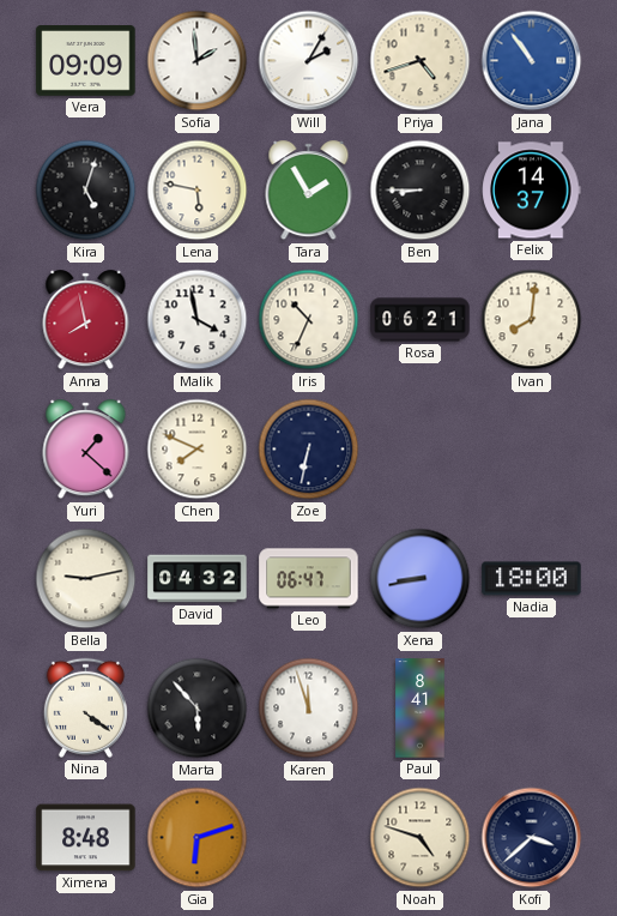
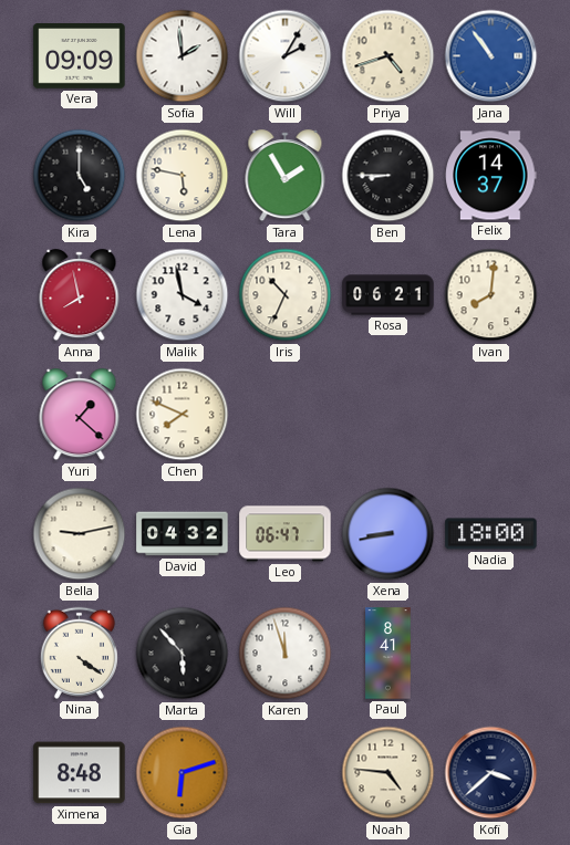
Kira: 5:03 -> 5:00
Zoe: 6:32 -> none
Noah: 4:48 -> 4:46
